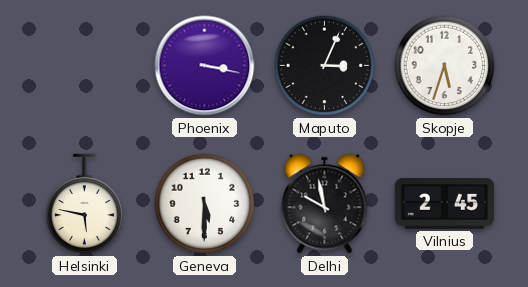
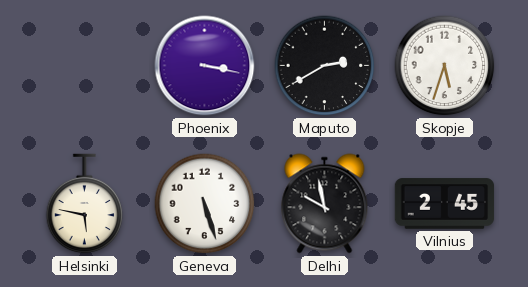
Maputo: 3:04 -> 2:40
Geneva: 5:30 -> 5:27
